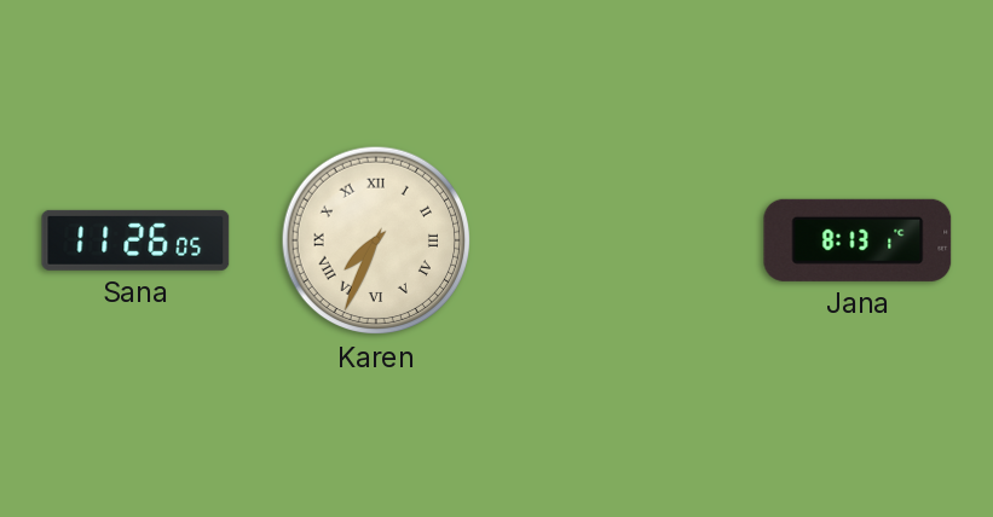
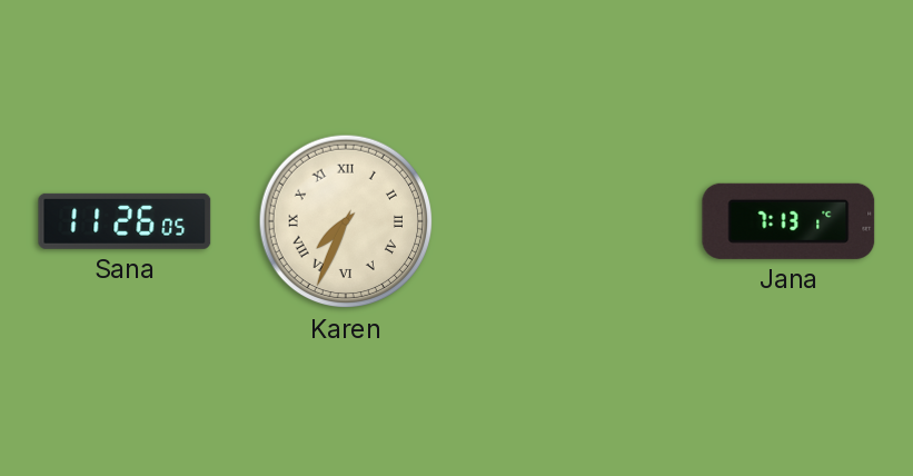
Jana: 8:13 -> 7:13
